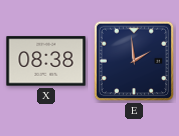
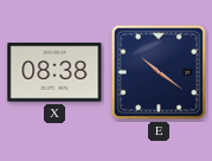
E: 1:59 -> 10:21
